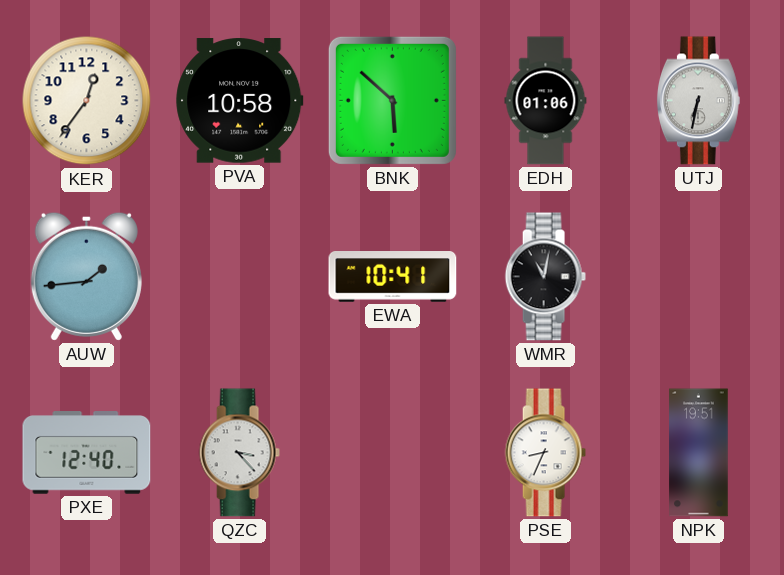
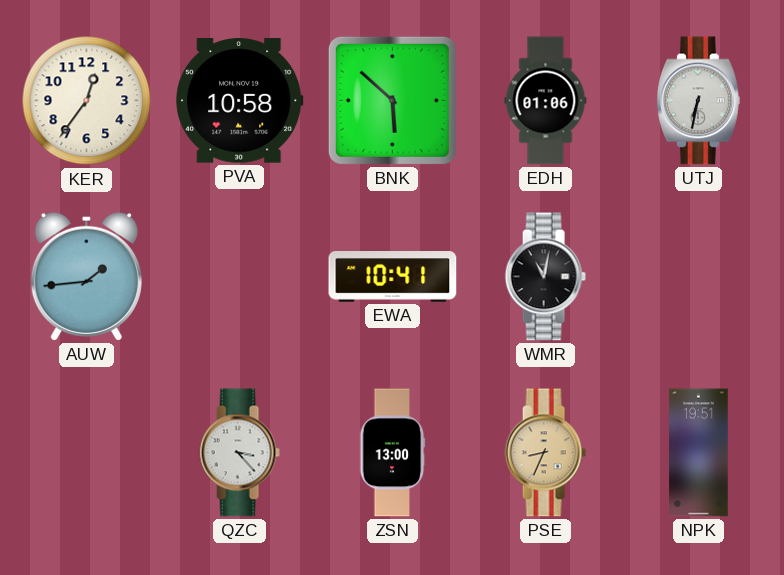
PXE: 12:40 -> none
ZSN: none -> 13:00
PSE dial: white -> champagne
